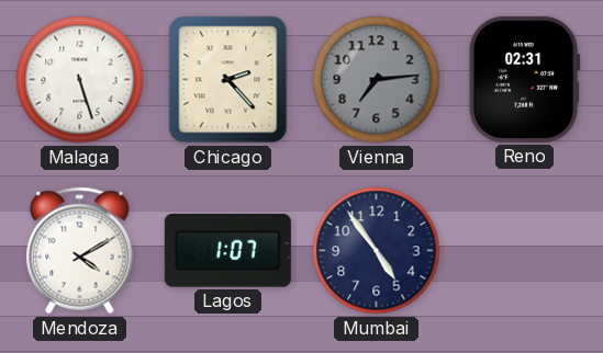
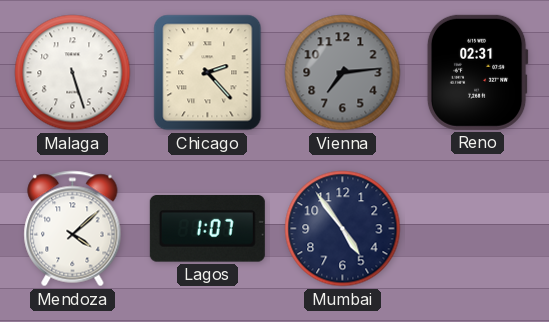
Mendoza: 4:10 -> 4:08
